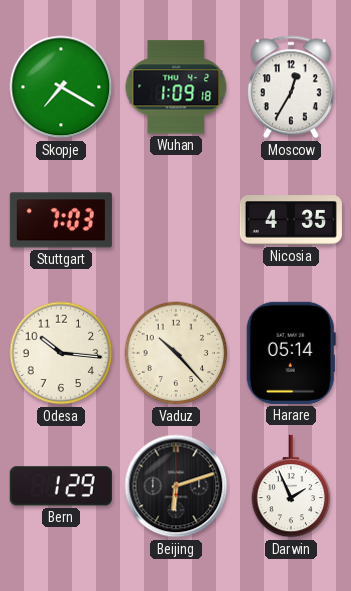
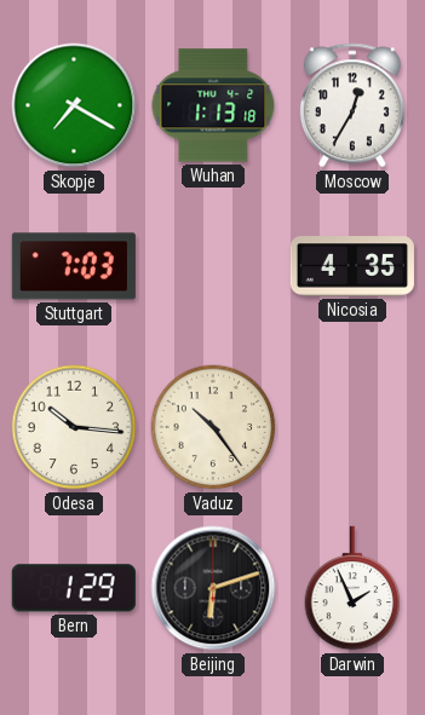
Wuhan: 1:09 -> 1:13
Vaduz: 10:23 -> 10:24
Harare: 05:14 -> none
